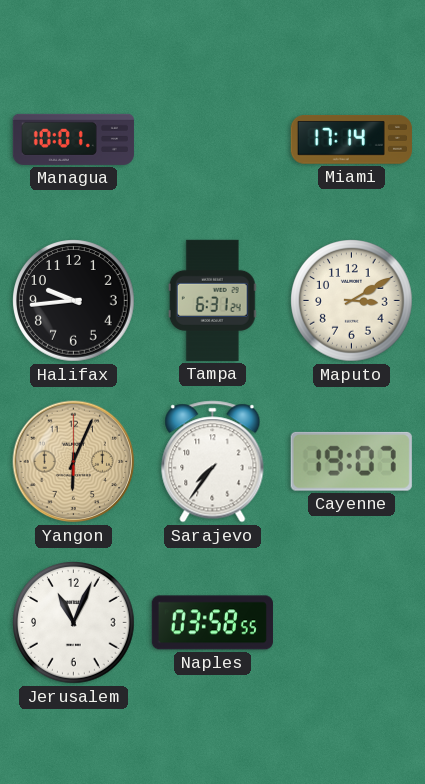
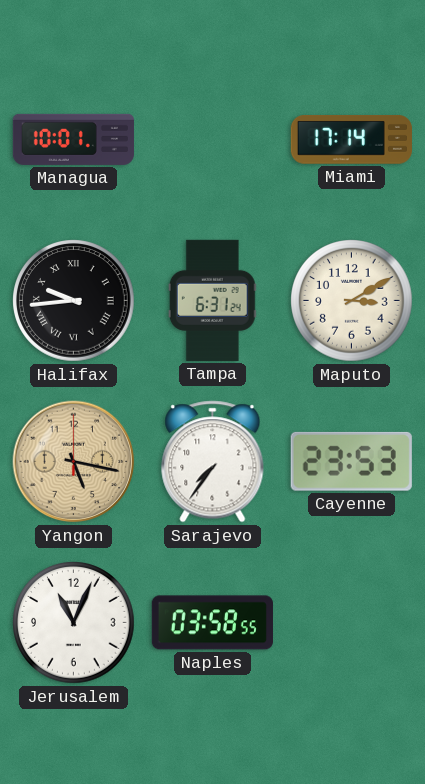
Halifax numerals: Arabic -> Roman
Yangon: 6:04 -> 5:17
Cayenne: 19:07 -> 23:53
